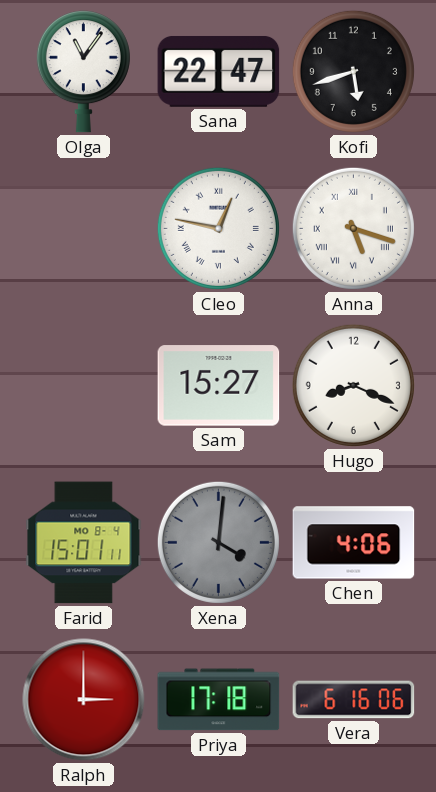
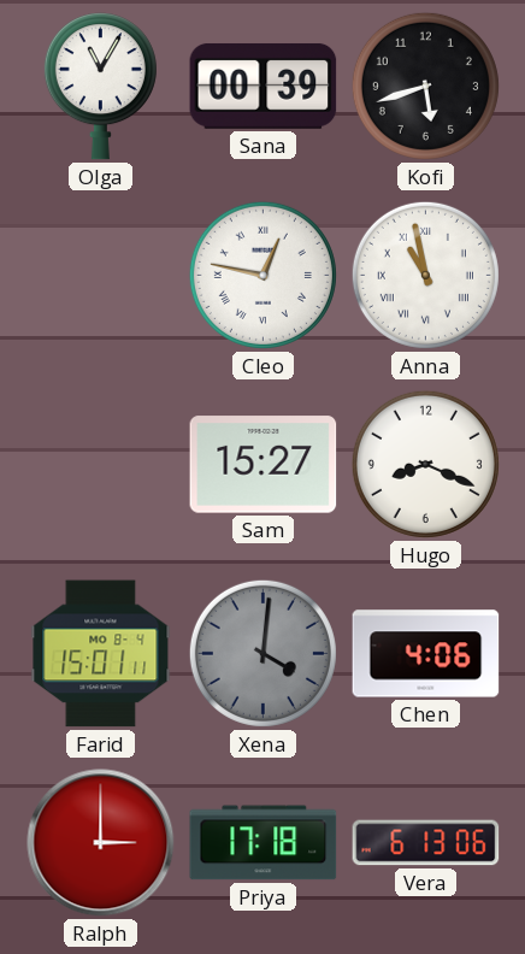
Olga: 11:06 -> 11:05
Sana: 22:47 -> 00:39
Anna: 5:18 -> 10:58
Vera: 6:16 -> 6:13
